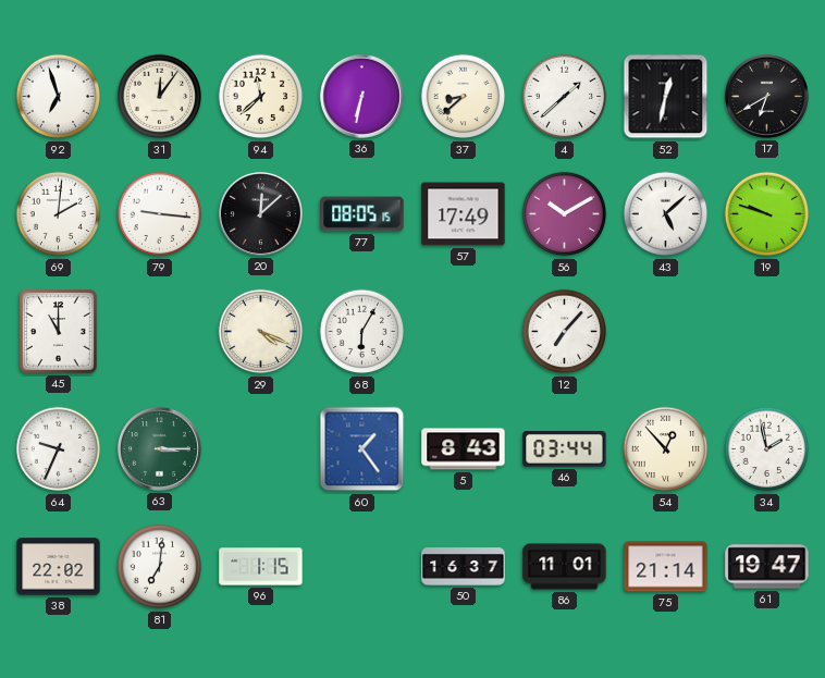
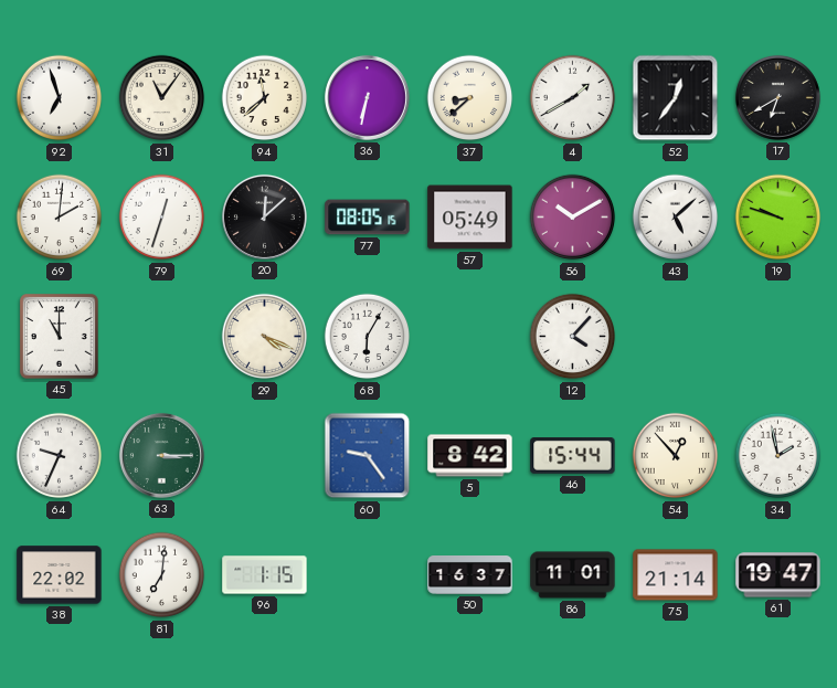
31: 12:06 -> 11:06
4: 1:38 -> 1:40
52: 12:32 -> 12:36
79: 9:16 -> 12:33
57: 17:49 -> 05:49
12: 7:07 -> 4:07
60: 1:24 -> 9:24
5: 8:43 -> 8:42
46: 03:44 -> 15:44
